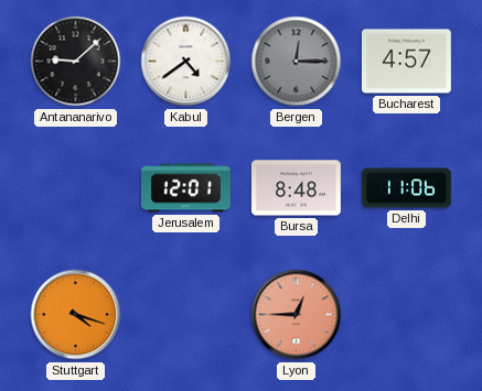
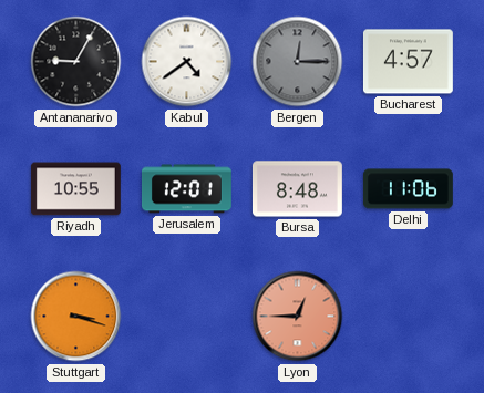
Antananarivo: 9:08 -> 9:05
Riyadh: none -> 10:55
Stuttgart: 4:18 -> 3:18
